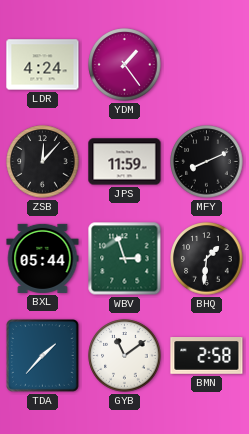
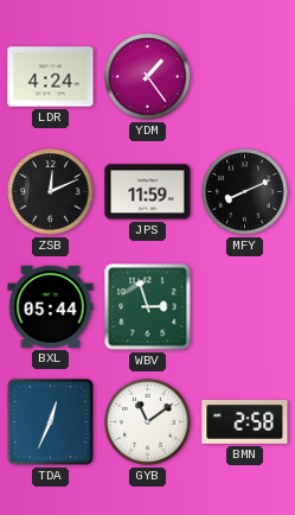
ZSB: 12:07 -> 12:11
BHQ: 1:31 -> none
TDA: 1:37 -> 12:34
